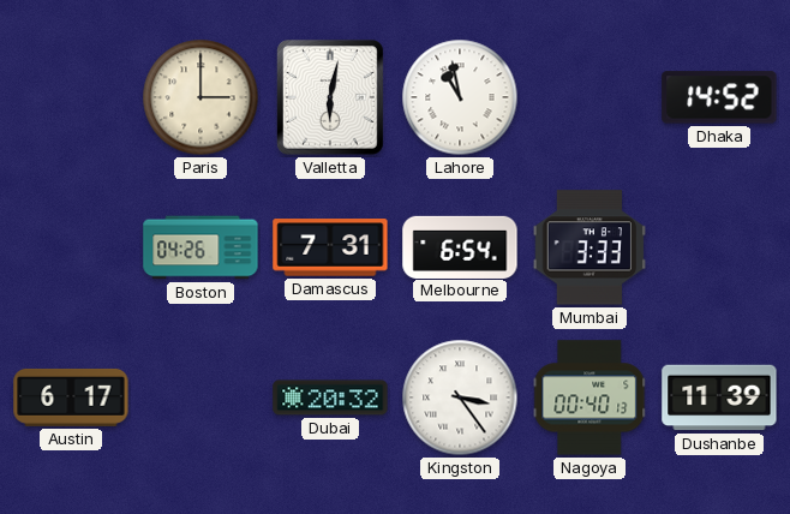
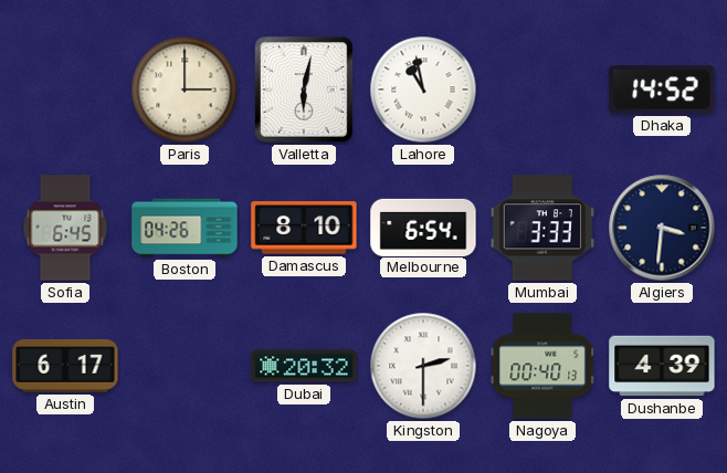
Sofia: none -> 6:45
Damascus: 7:31 -> 8:10
Algiers: none -> 3:31
Kingston: 3:24 -> 2:30
Dushanbe: 11:39 -> 4:39
